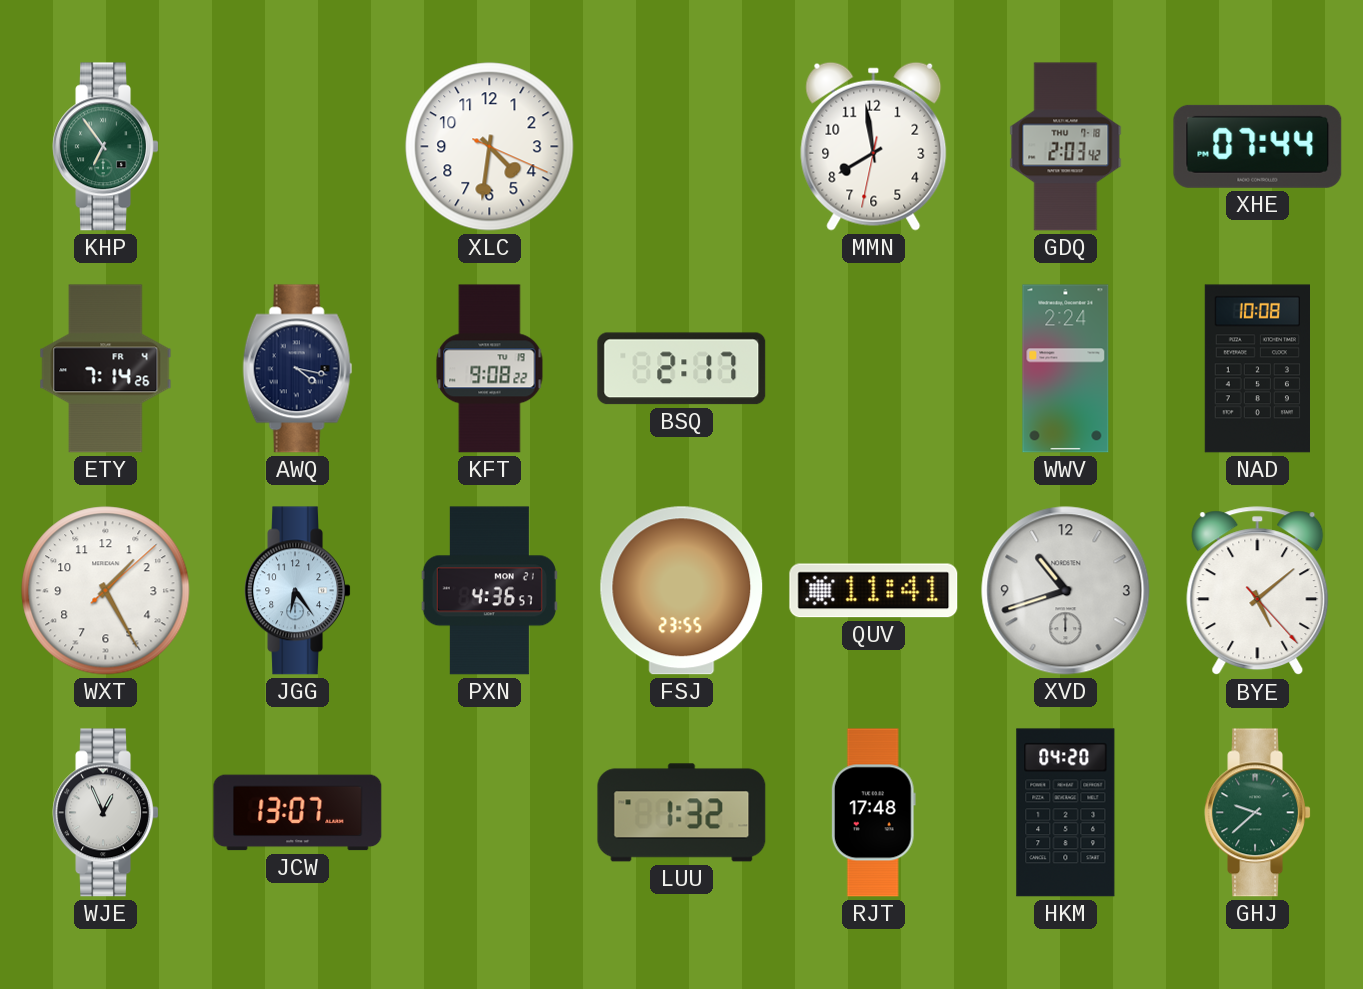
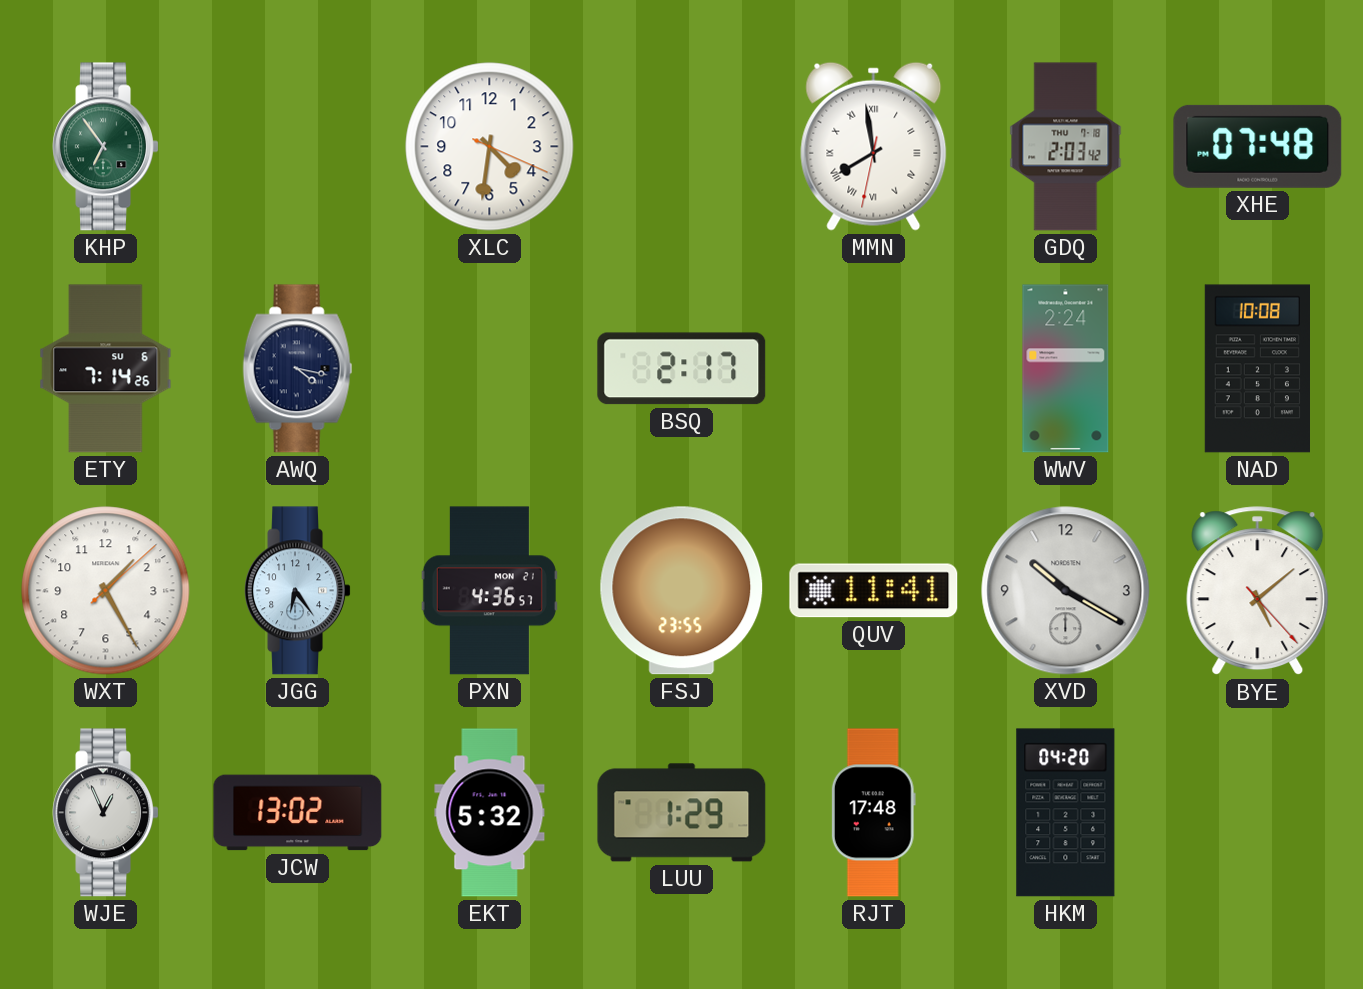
MMN numerals: Arabic -> Roman
XHE: 07:44 -> 07:48
ETY date: FR 4 -> SU 6
KFT: 9:08 -> none
XVD: 10:42 -> 10:20
JCW: 13:07 -> 13:02
EKT: none -> 5:32
LUU: 1:32 -> 1:29
GHJ: 9:38 -> none
